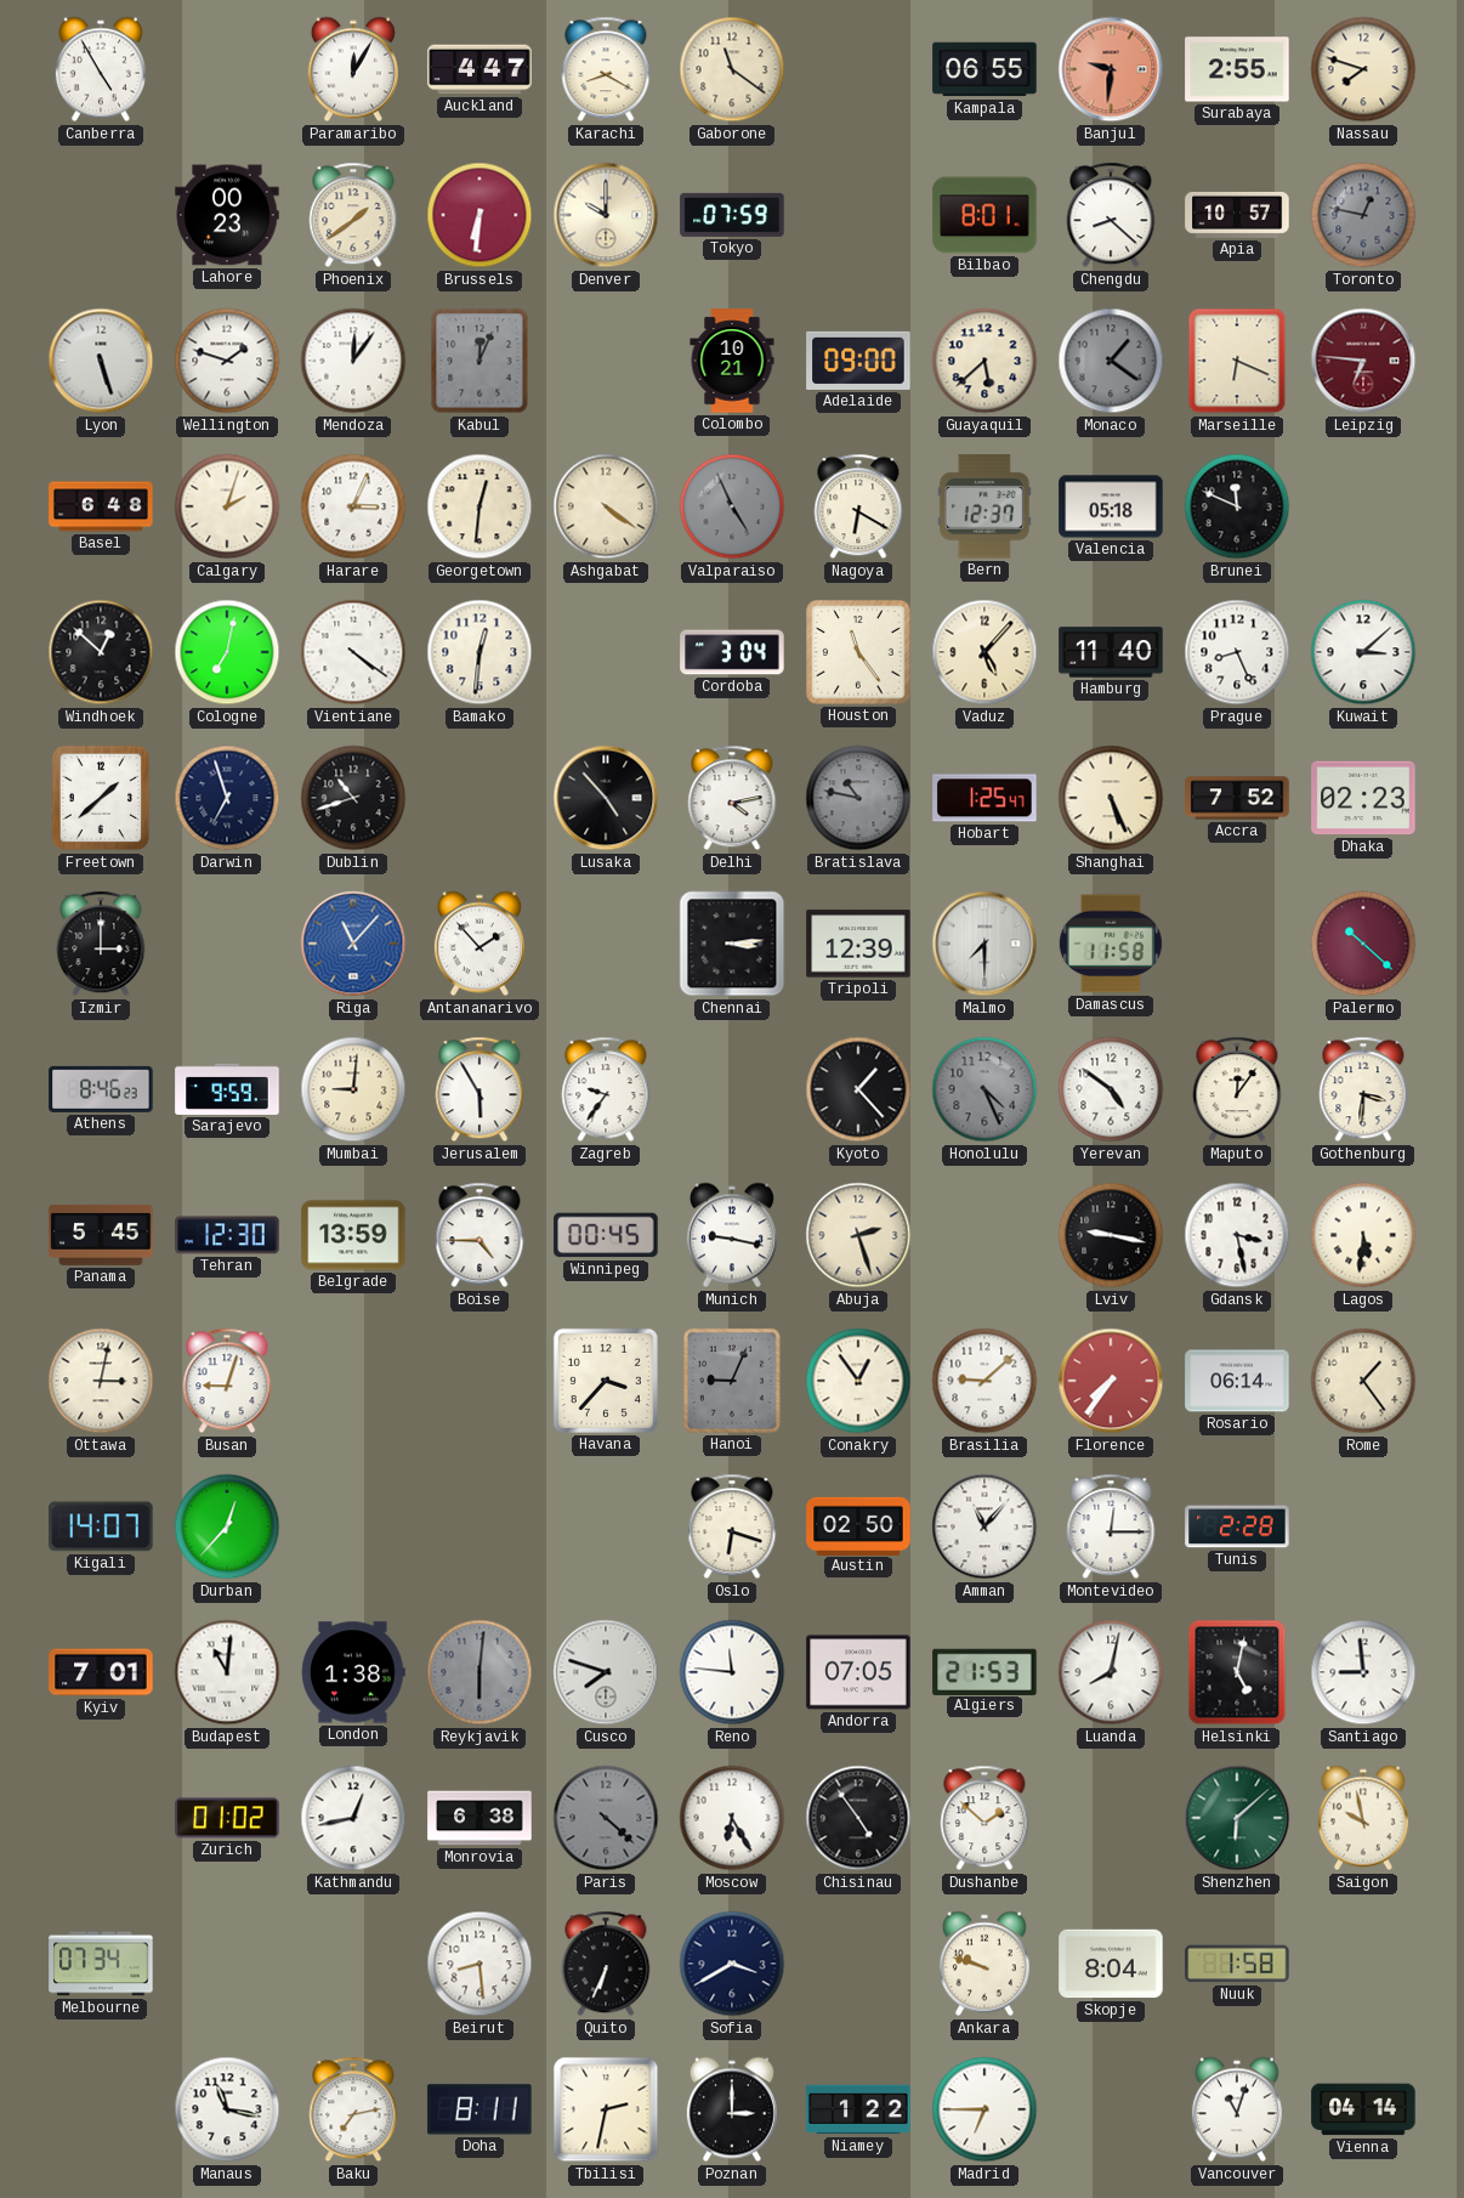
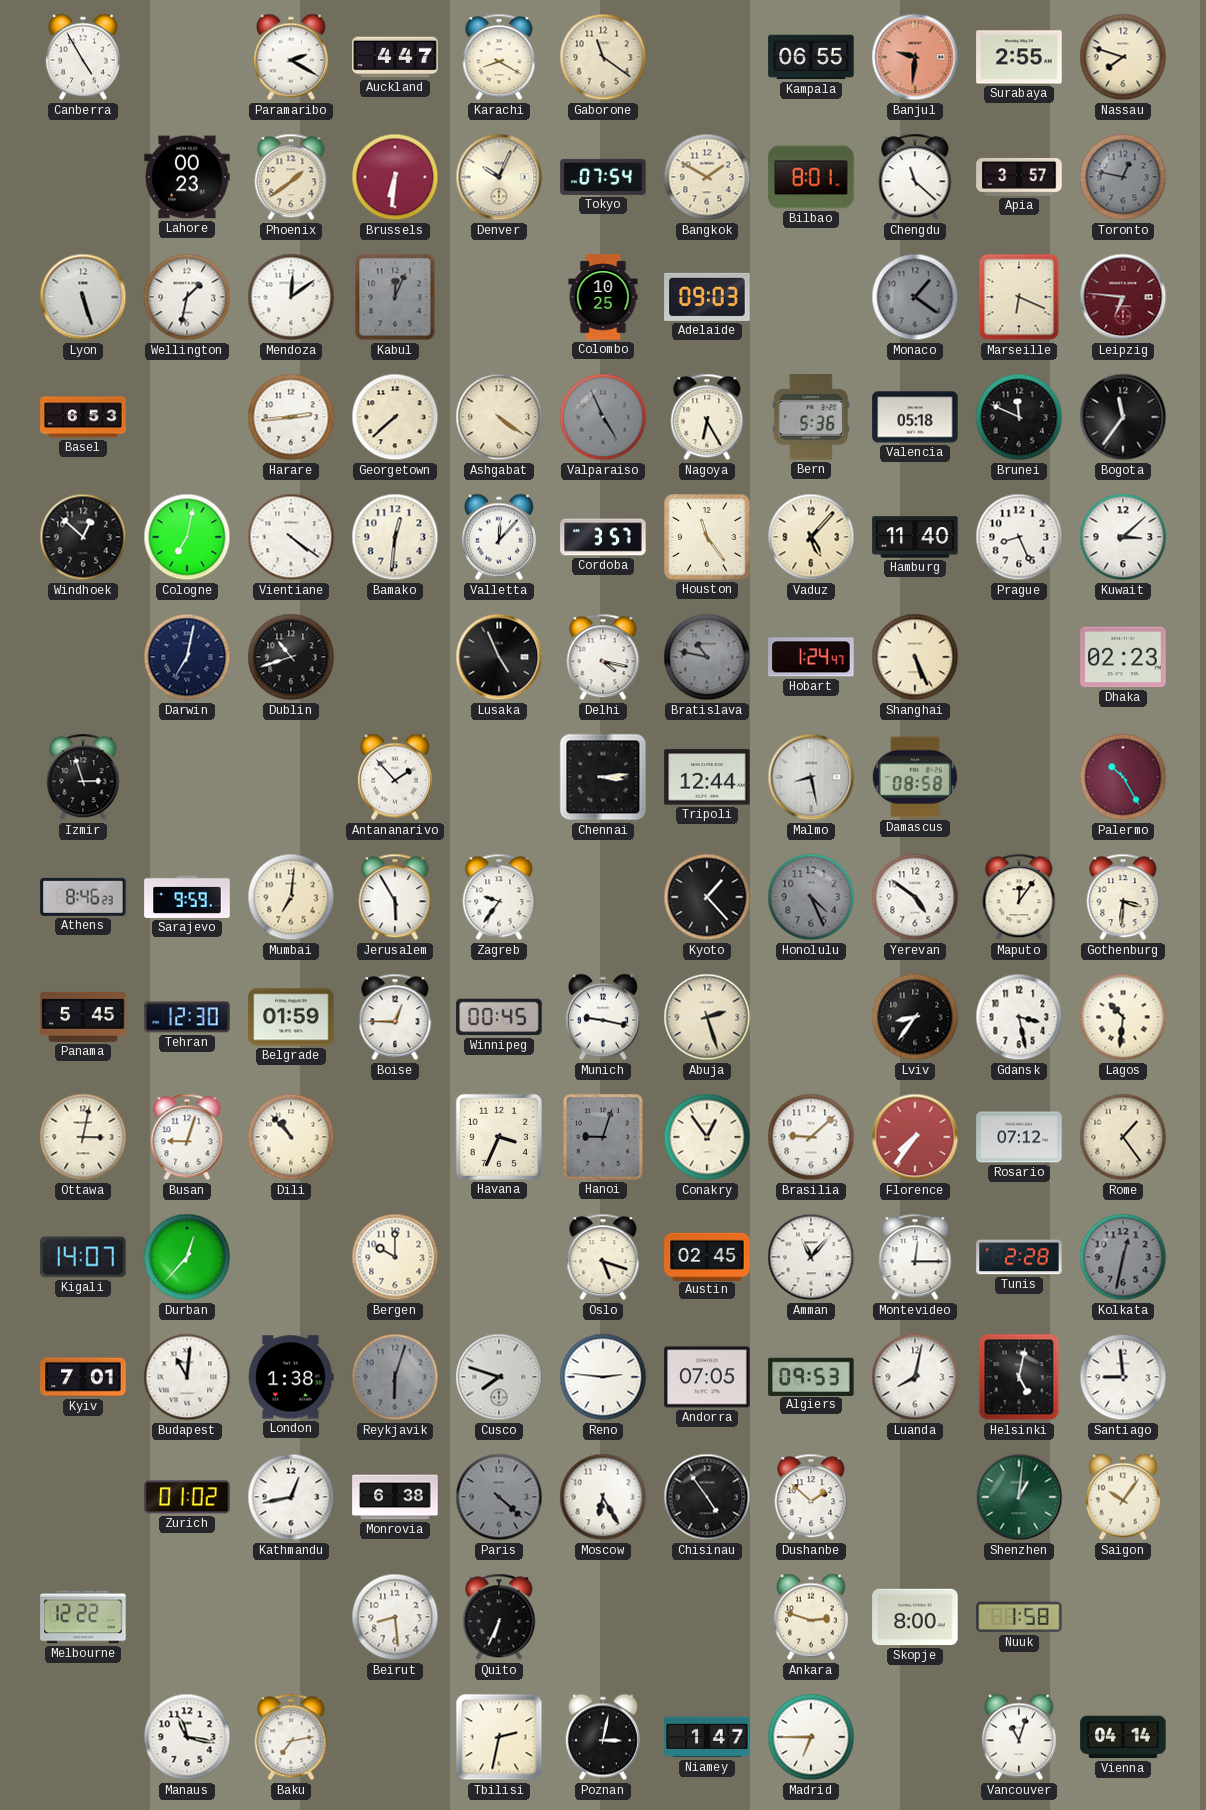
Paramaribo: 12:05 -> 2:20
Denver: 10:00 -> 10:04
Tokyo: 07:59 -> 07:54
Bangkok: none -> 1:50
Chengdu: 8:22 -> 11:22
Apia: 10:57 -> 3:57
Wellington: 1:48 -> 1:32
Mendoza: 12:06 -> 12:09
Colombo: 10:21 -> 10:25
Adelaide: 09:00 -> 09:03
Guayaquil: 5:38 -> none
Basel: 6:48 -> 6:53
Calgary: 2:03 -> none
Harare: 3:04 -> 2:44
Georgetown: 12:31 -> 7:38
Nagoya: 6:20 -> 6:25
Bern: 12:37 -> 5:36
Bogota: none -> 11:36
Valletta: none -> 12:07
Cordoba: 3:04 -> 3:57
Freetown: 1:38 -> none
Darwin: 6:57 -> 7:02
Lusaka: 4:53 -> 4:56
Delhi: 4:13 -> 4:17
Hobart: 1:25 -> 1:24
Accra: 7:52 -> none
Izmir: 3:00 -> 2:57
Riga: 11:07 -> none
Tripoli: 12:39 -> 12:44
Malmo: 7:30 -> 8:28
Damascus: 11:58 -> 08:58
Palermo: 10:22 -> 10:25
Mumbai: 9:01 -> 7:01
Belgrade: 13:59 -> 01:59
Boise: 4:45 -> 12:45
Lviv: 9:17 -> 8:36
Lagos: 5:31 -> 10:31
Dili: none -> 10:53
Havana: 3:37 -> 3:34
Hanoi: 9:04 -> 9:03
Rosario: 06:14 -> 07:12
Bergen: none -> 10:00
Oslo: 6:18 -> 5:18
Austin: 02:50 -> 02:45
Kolkata: none -> 12:32
Reykjavik: 6:01 -> 6:03
Reno: 11:46 -> 2:46
Algiers: 21:53 -> 09:53
Shenzhen: 6:08 -> 1:01
Saigon: 9:58 -> 10:06
Melbourne: 07:34 -> 12:22
Sofia: 3:40 -> none
Ankara: 9:48 -> 2:48
Skopje: 8:04 -> 8:00
Doha: 8:11 -> none
Poznan: 3:00 -> 3:02
Niamey: 1:22 -> 1:47
